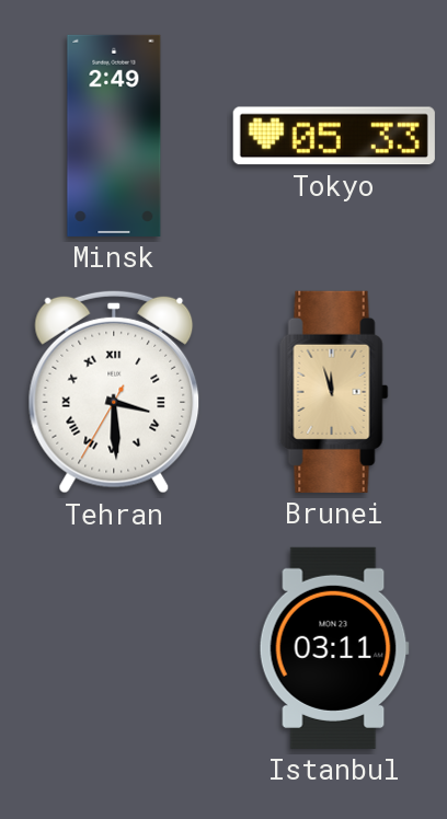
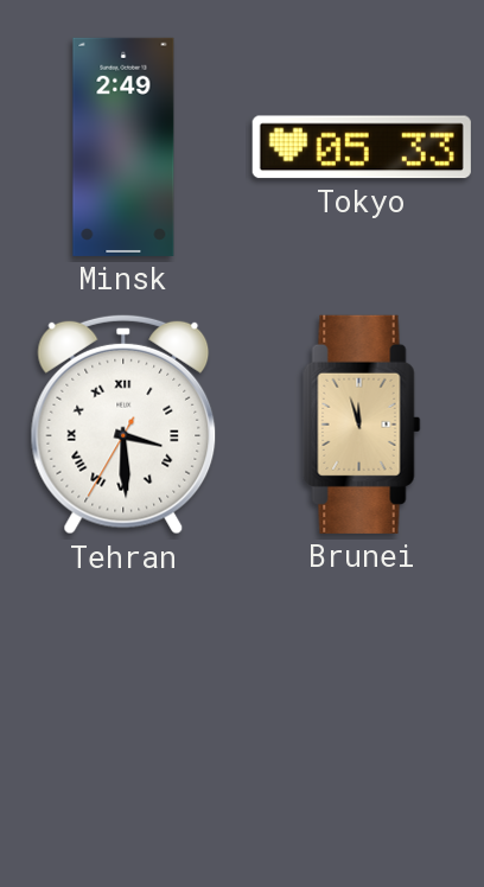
Istanbul: 03:11 -> none
